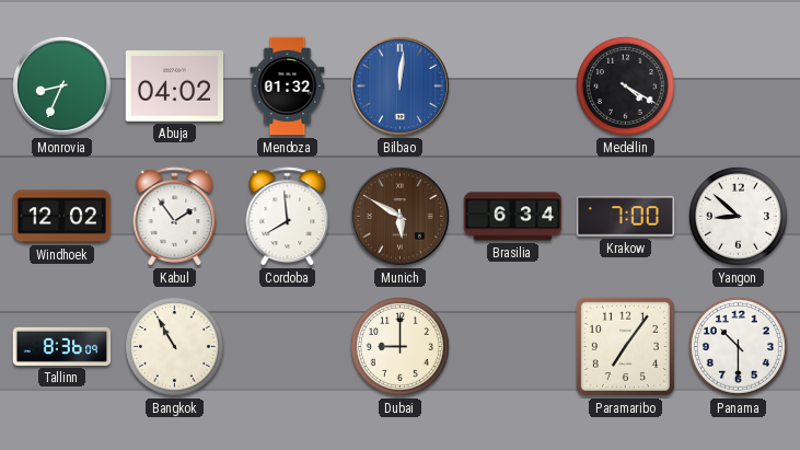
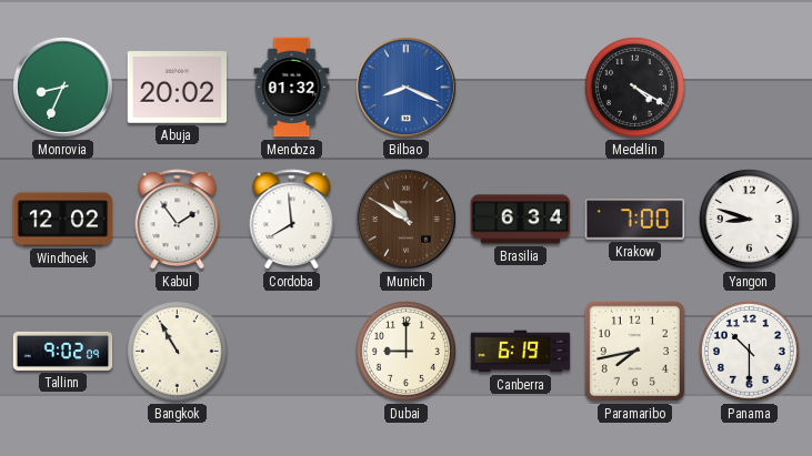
Abuja: 04:02 -> 20:02
Bilbao: 12:01 -> 8:19
Munich: 5:50 -> 10:50
Yangon: 8:52 -> 8:48
Tallinn: 8:36 -> 9:02
Canberra: none -> 6:19
Paramaribo: 7:06 -> 7:43
